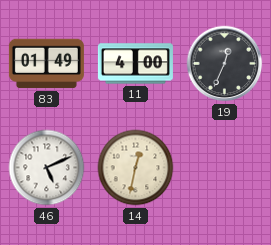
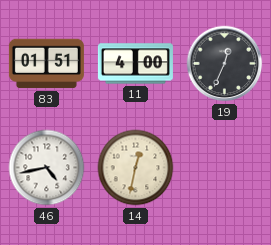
83: 01:49 -> 01:51
46: 5:11 -> 4:43
